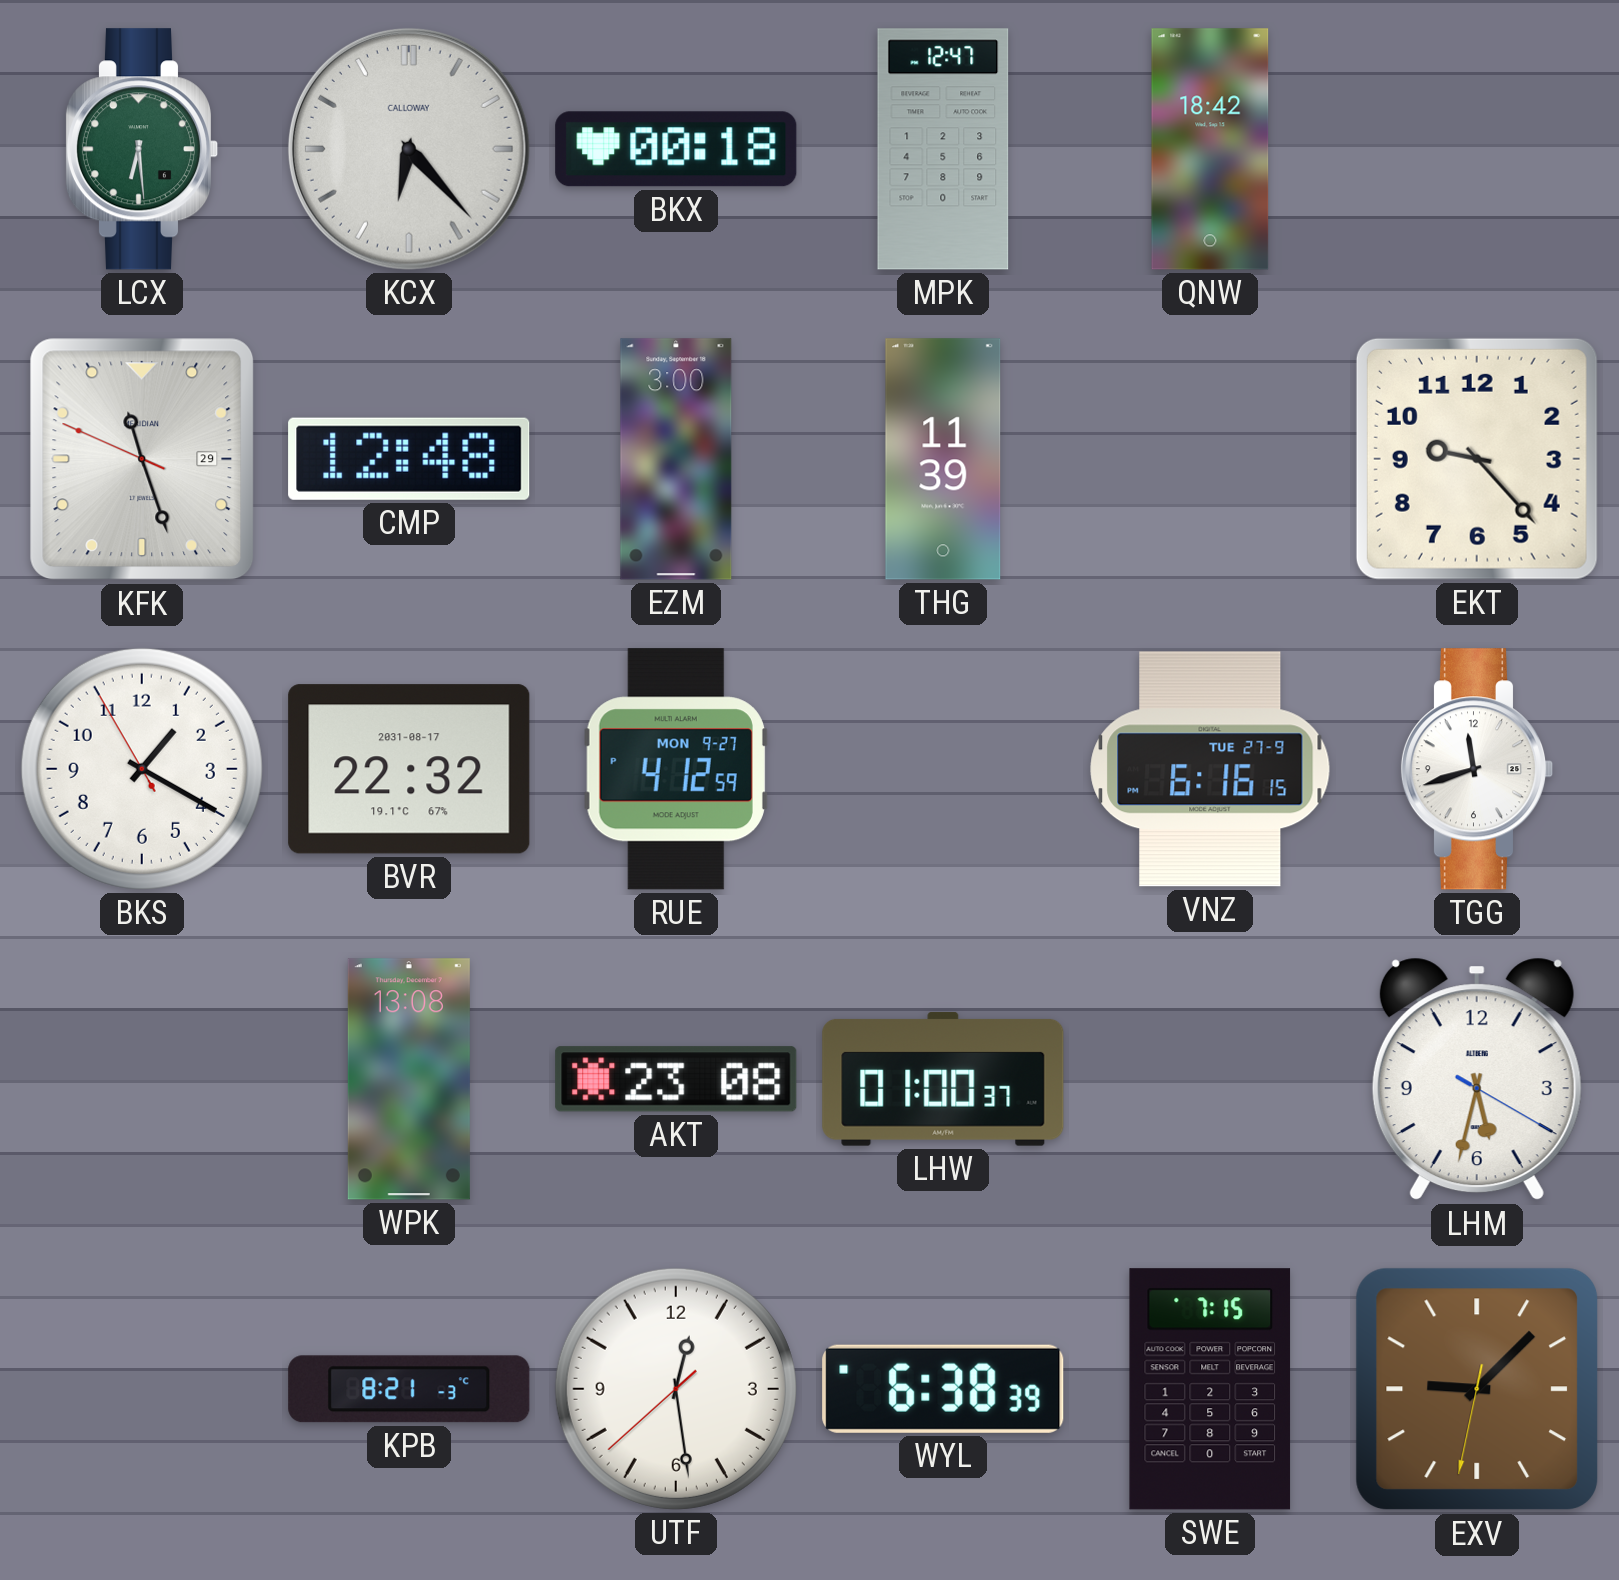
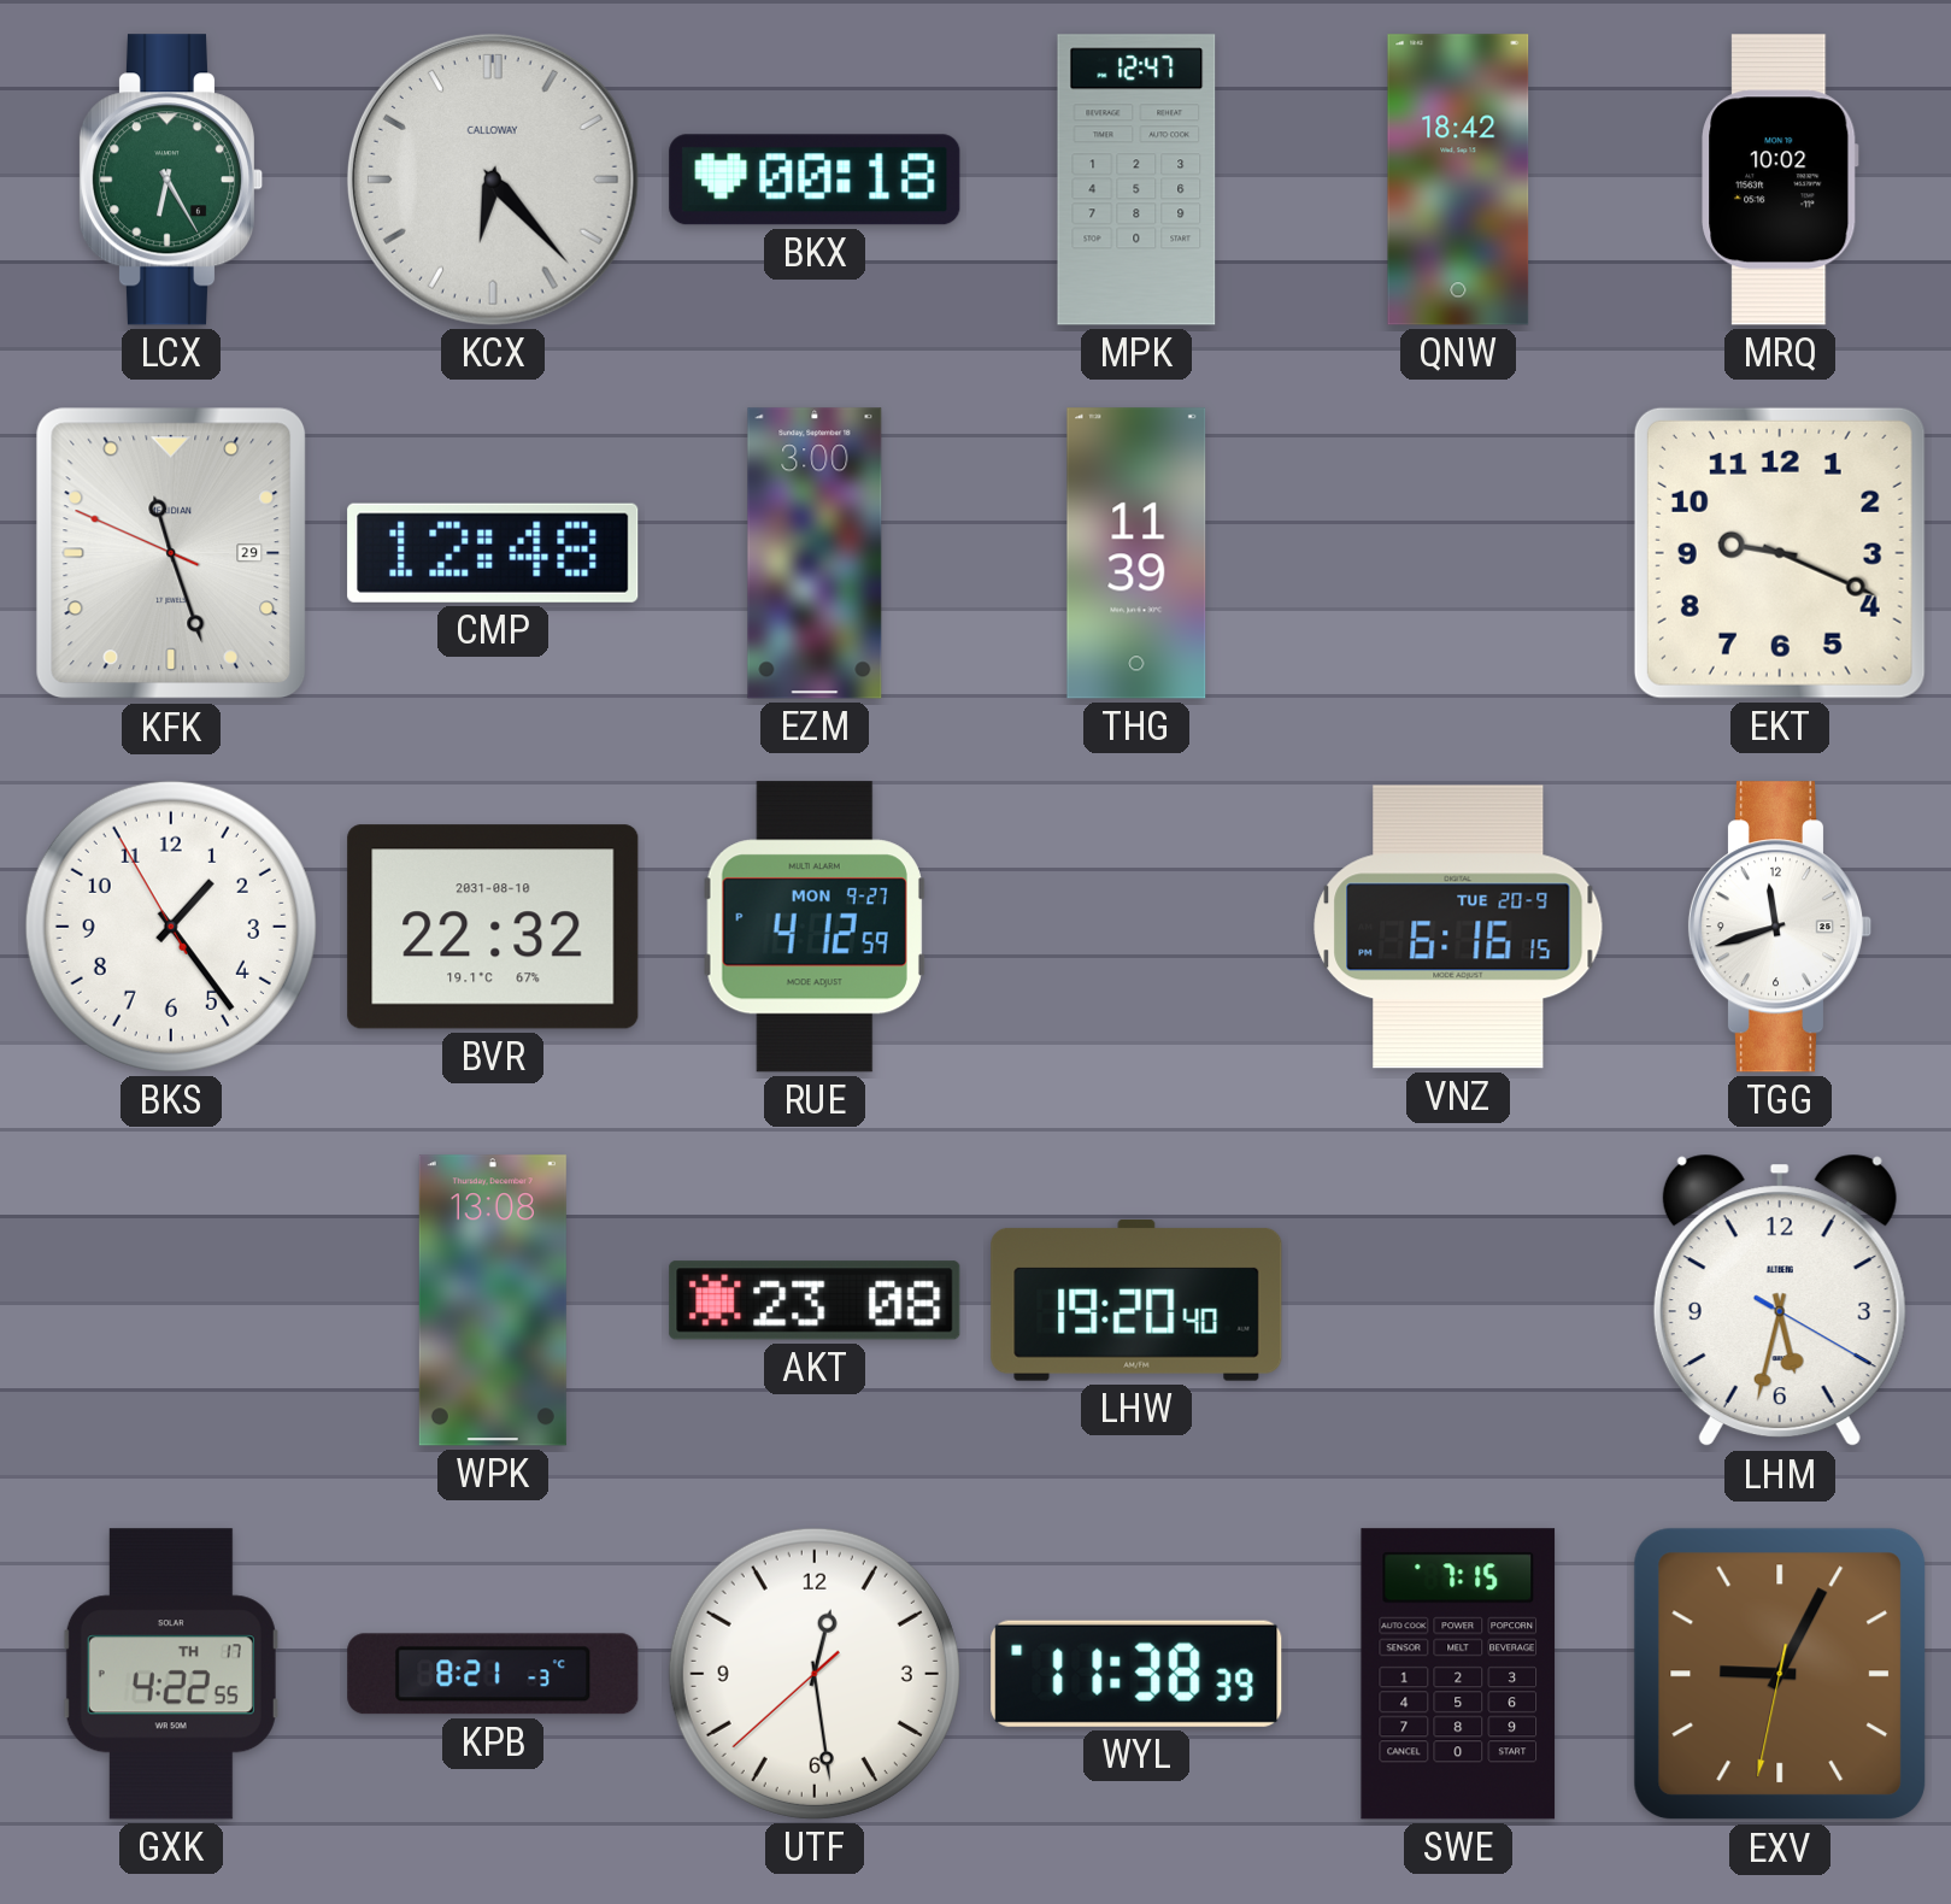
LCX: 6:29 -> 6:25
MRQ: none -> 10:02
EKT: 9:23 -> 9:19
BKS: 1:19 -> 1:23
BVR date: 2031-08-17 -> 2031-08-10
VNZ date: TUE 27-9 -> TUE 20-9
LHW: 01:00 -> 19:20
GXK: none -> 4:22
WYL: 6:38 -> 11:38
EXV: 9:07 -> 9:04
